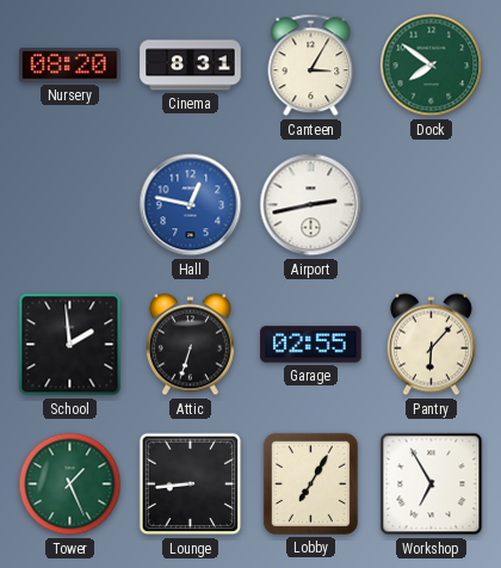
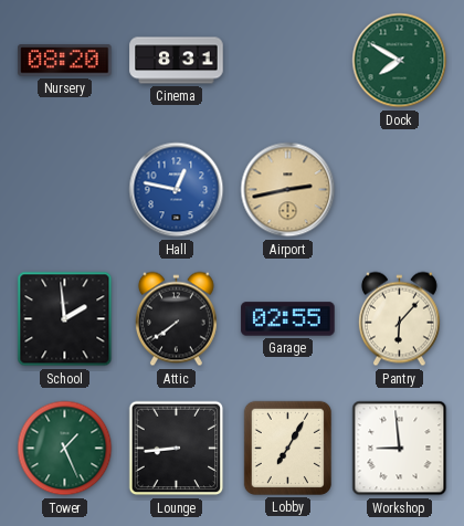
Canteen: 3:05 -> none
Dock: 7:51 -> 7:50
Airport dial: white -> champagne
Attic: 6:33 -> 7:39
Workshop: 6:55 -> 8:59
